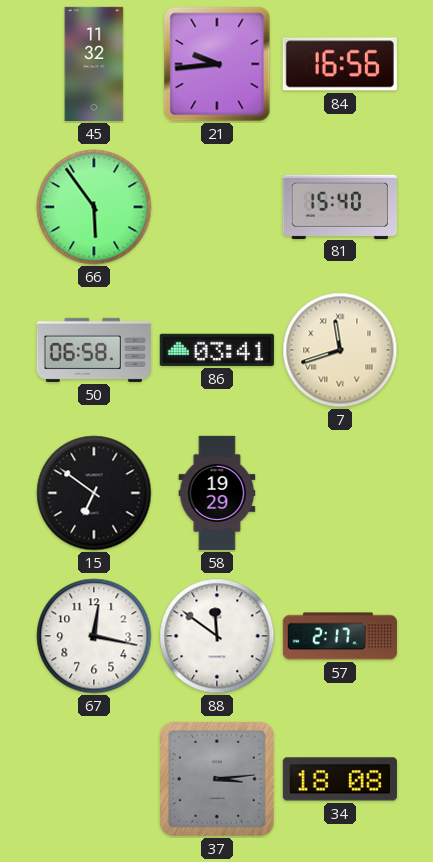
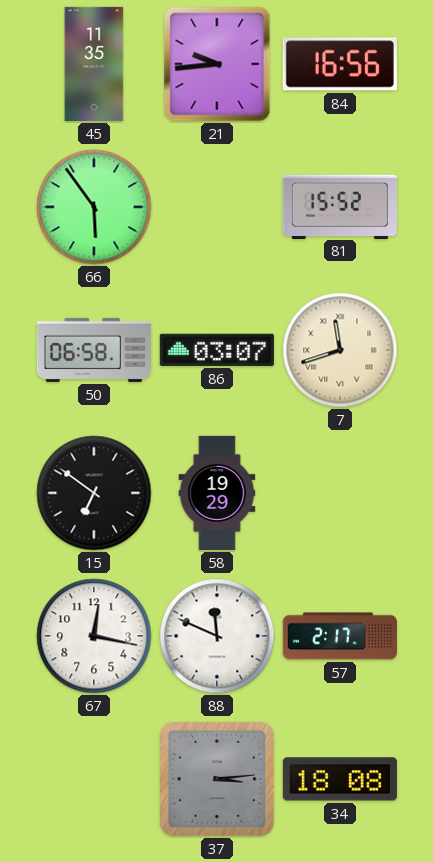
45: 11:32 -> 11:35
81: 15:40 -> 15:52
86: 03:41 -> 03:07
88: 11:51 -> 11:49
